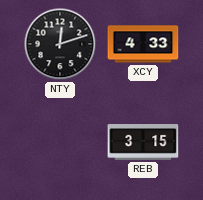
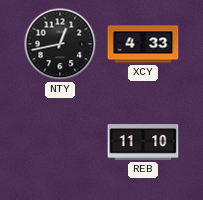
NTY: 12:12 -> 12:43
REB: 3:15 -> 11:10
